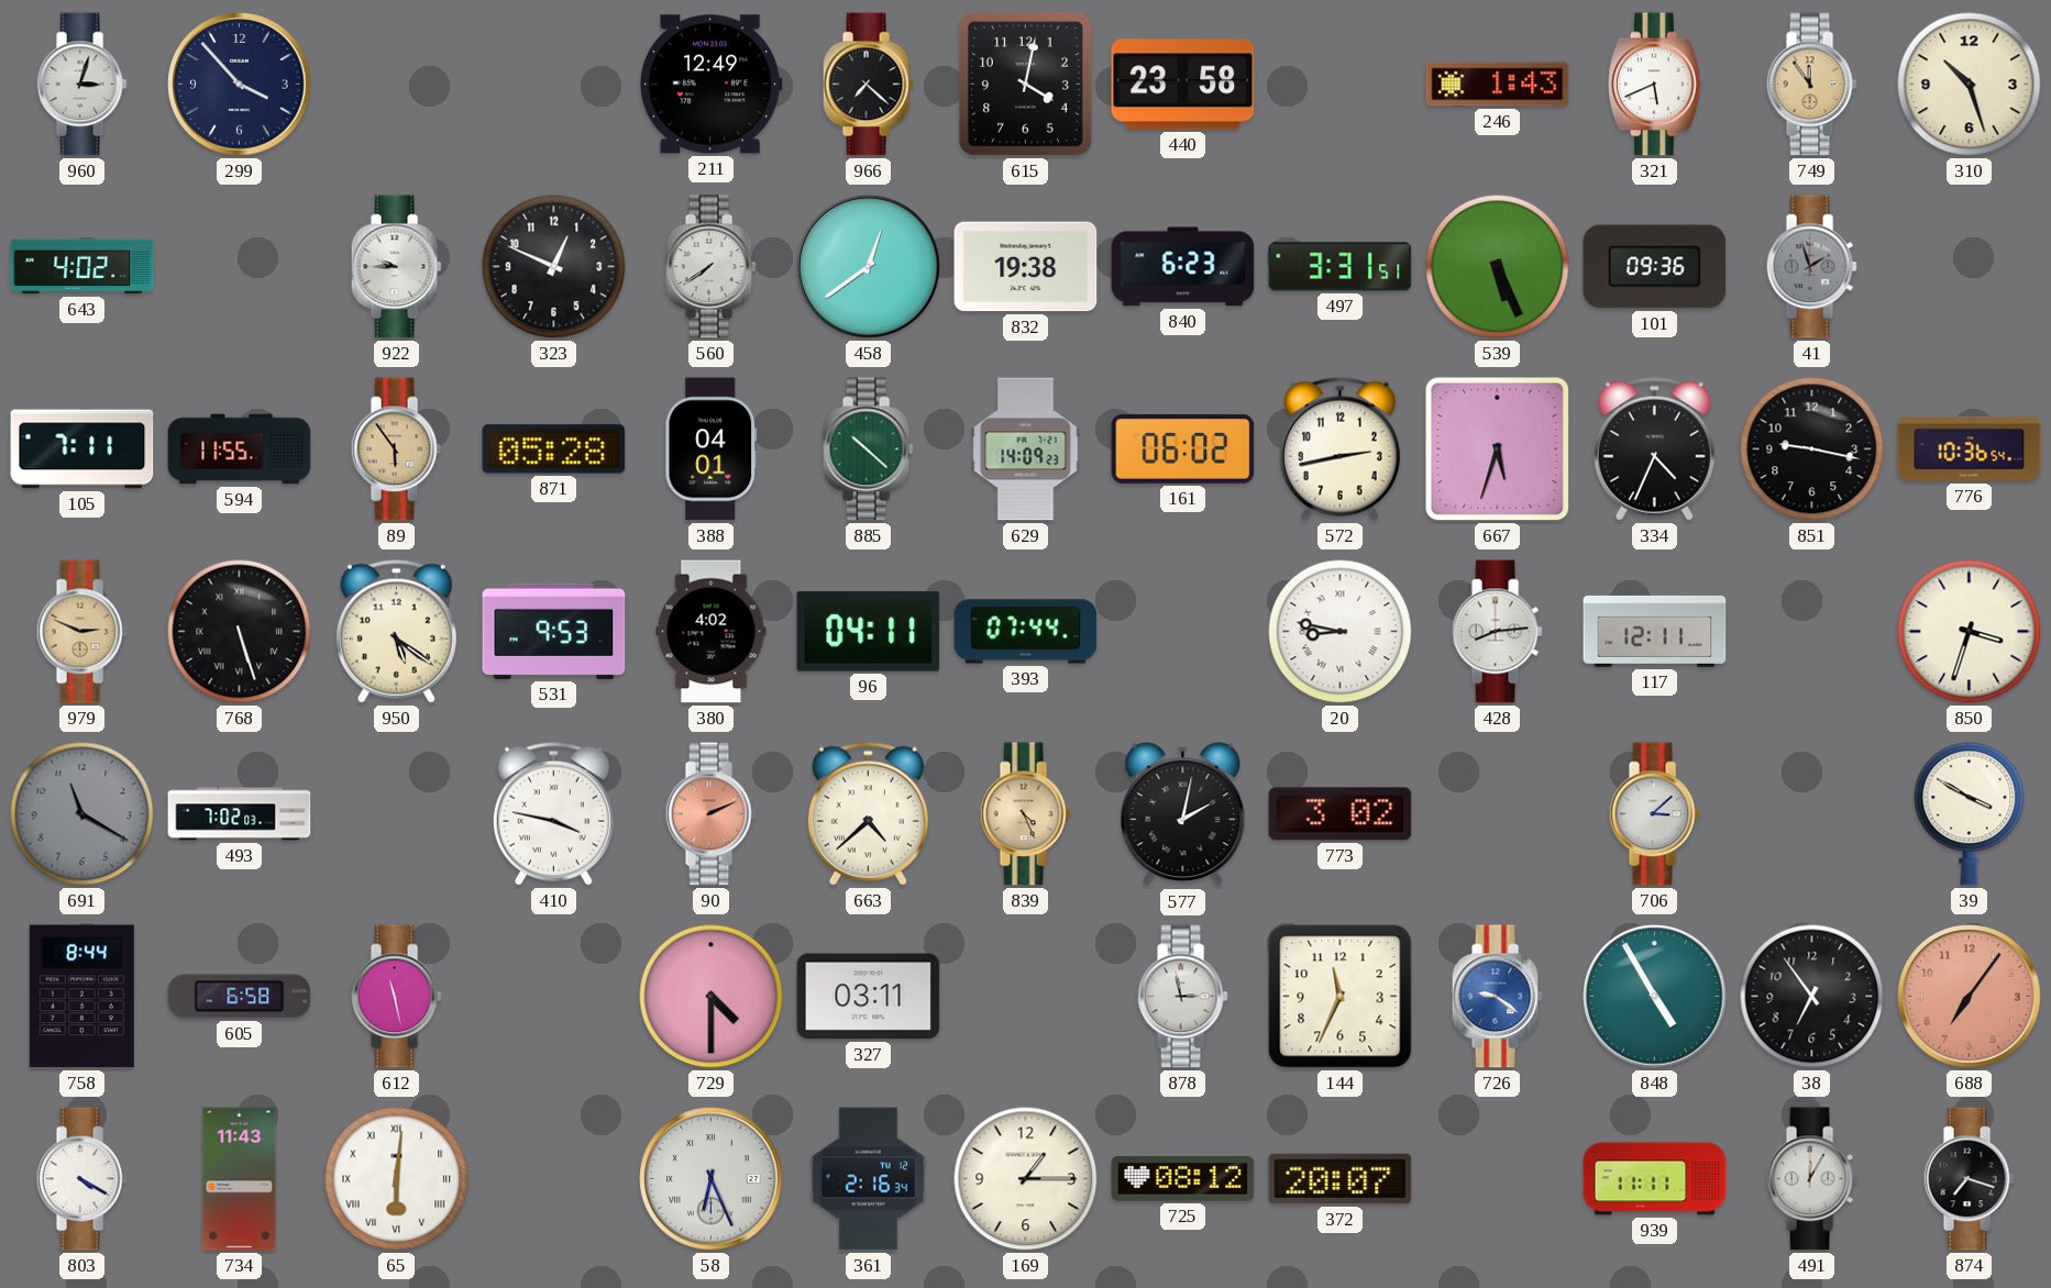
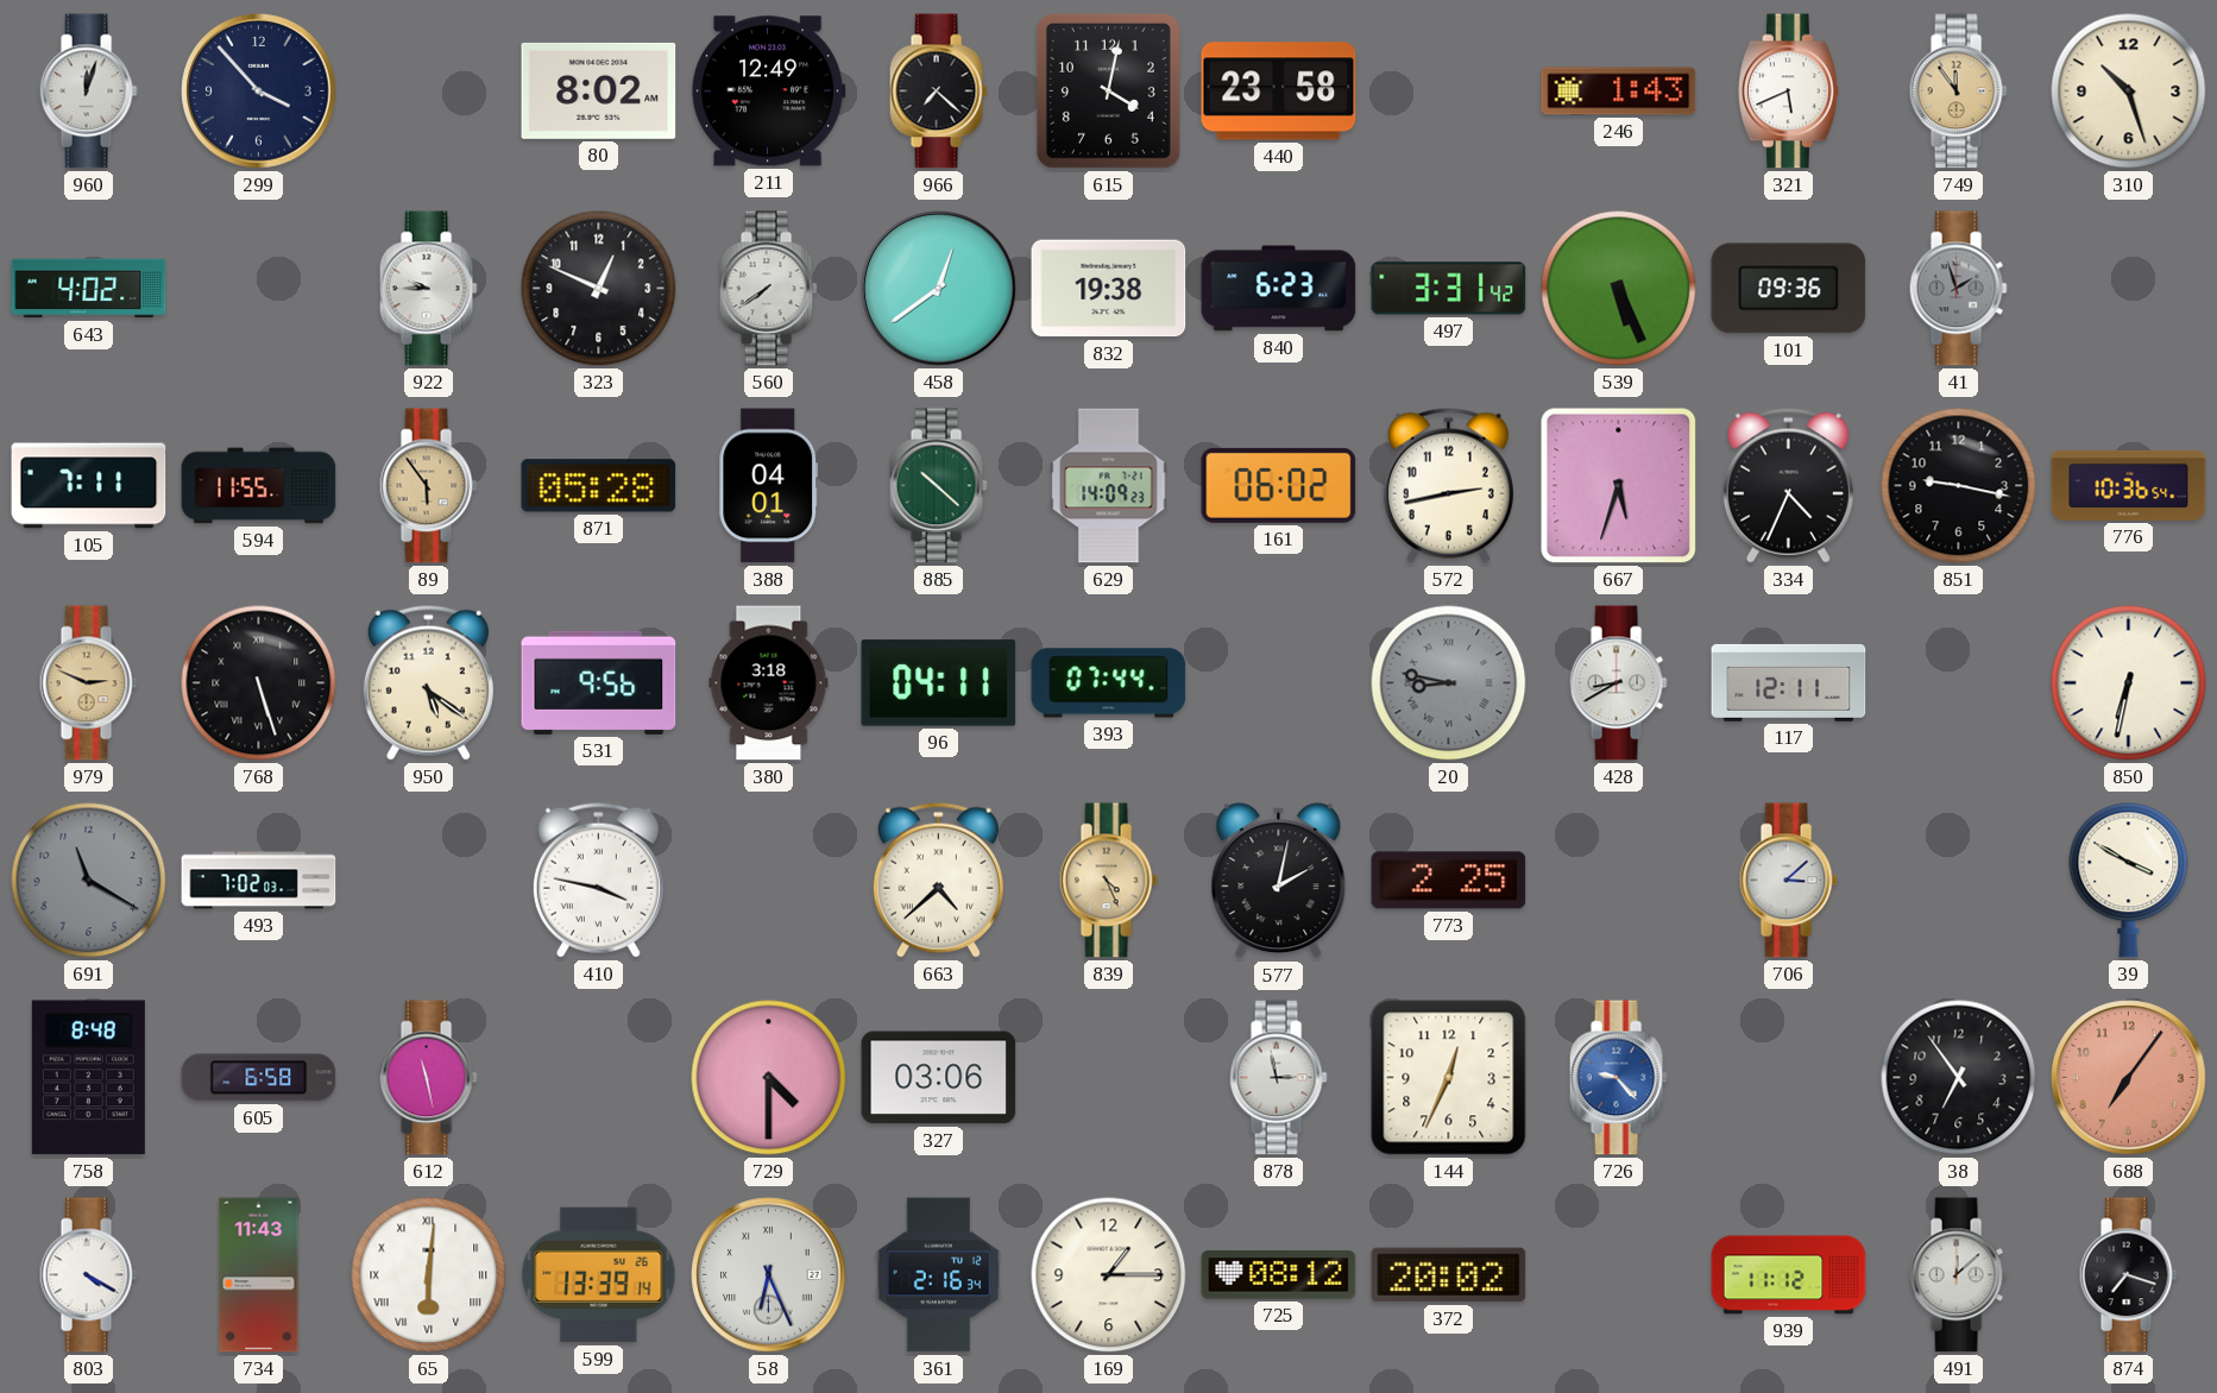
960: 3:03 -> 12:03
80: none -> 8:02
497: 3:31:51 -> 3:31:42
531: 9:53 -> 9:56
380: 4:02 -> 3:18
20 dial: white -> grey
428: 8:14 -> 8:40
850: 3:33 -> 6:32
90: 2:11 -> none
773: 3:02 -> 2:25
758: 8:44 -> 8:48
327: 03:11 -> 03:06
144: 11:34 -> 12:34
726: 9:21 -> 9:23
848: 4:55 -> none
599: none -> 13:39
372: 20:07 -> 20:02
939: 11:11 -> 11:12
491: 12:05 -> 12:08
